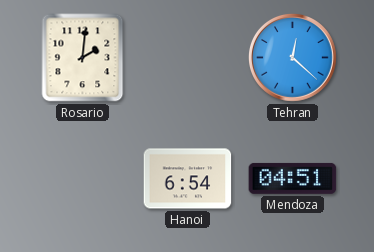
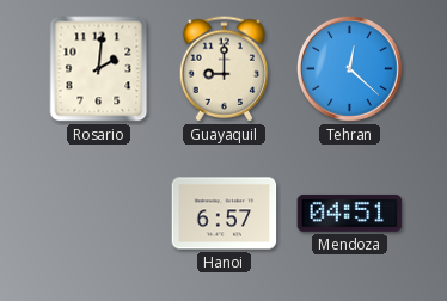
Guayaquil: none -> 9:00
Hanoi: 6:54 -> 6:57
